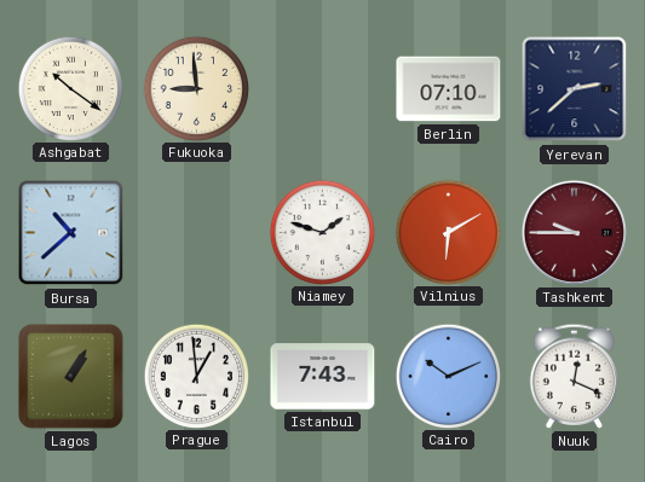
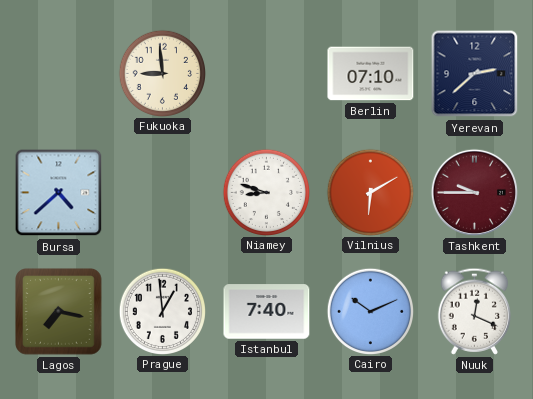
Ashgabat: 10:21 -> none
Bursa: 10:38 -> 4:38
Niamey: 1:48 -> 8:48
Lagos: 1:05 -> 7:17
Istanbul: 7:43 -> 7:40
